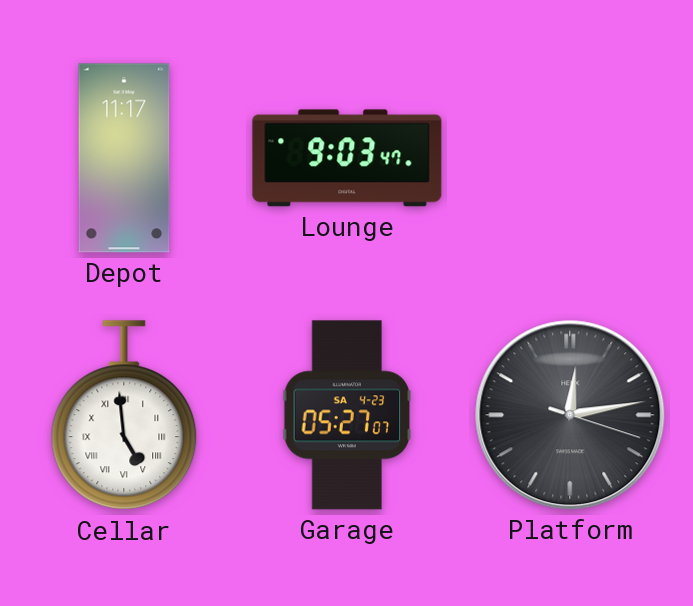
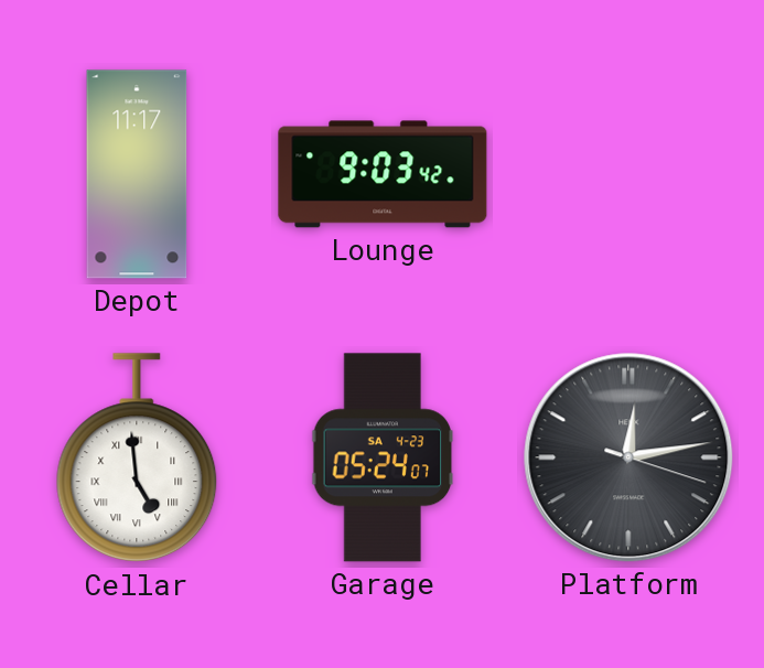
Lounge: 9:03:47 -> 9:03:42
Garage: 05:27 -> 05:24
